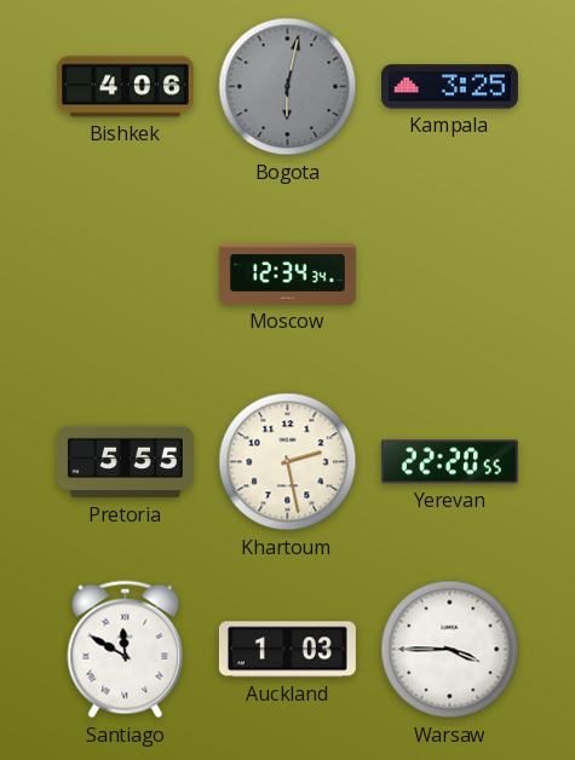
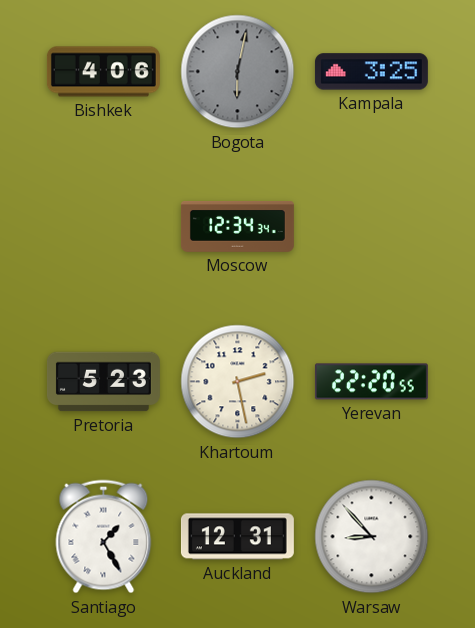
Pretoria: 5:55 -> 5:23
Santiago: 11:50 -> 1:25
Auckland: 1:03 -> 12:31
Warsaw: 3:45 -> 8:53
